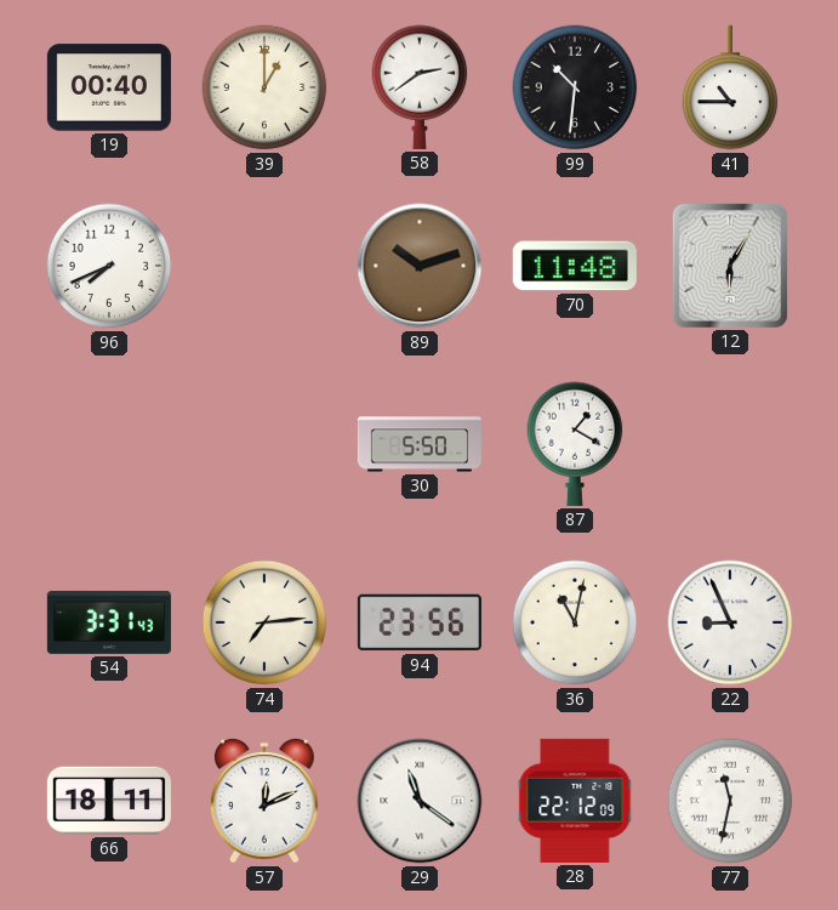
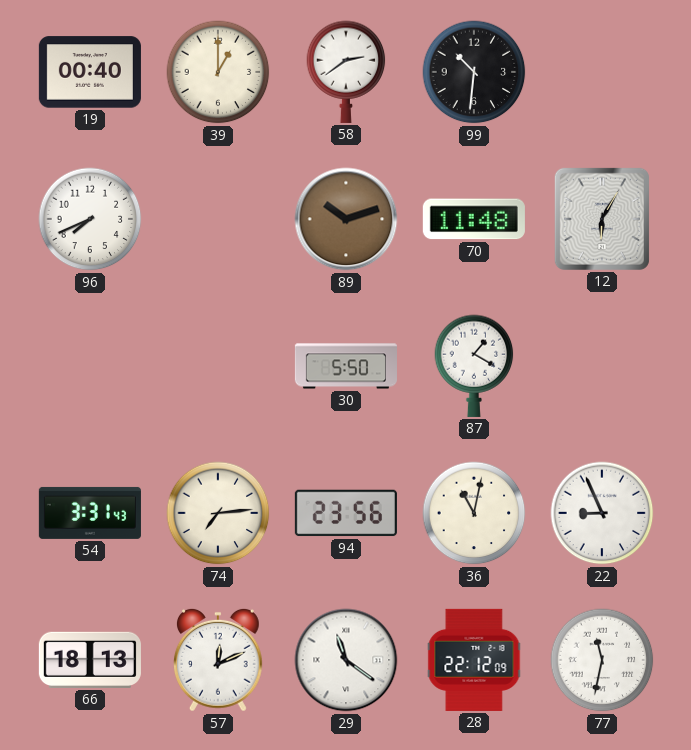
41: 10:45 -> none
66: 18:11 -> 18:13
